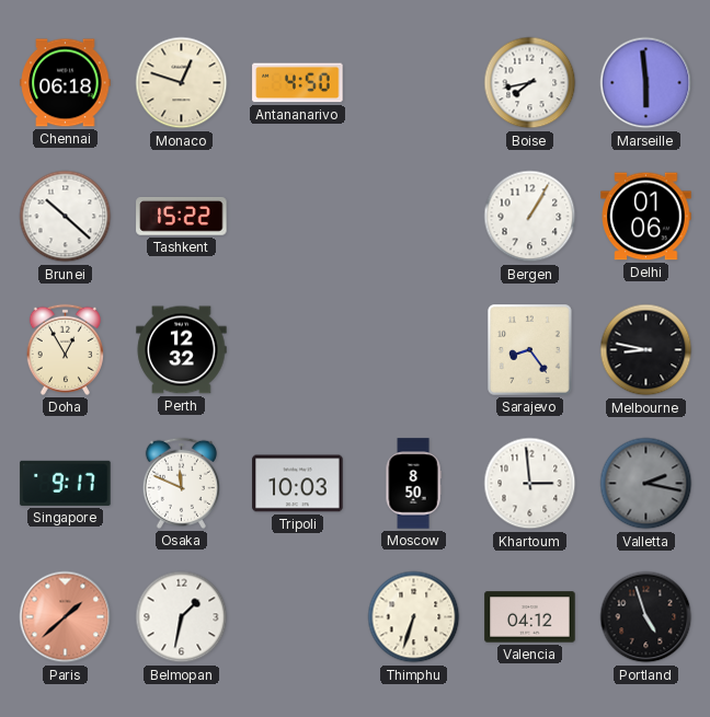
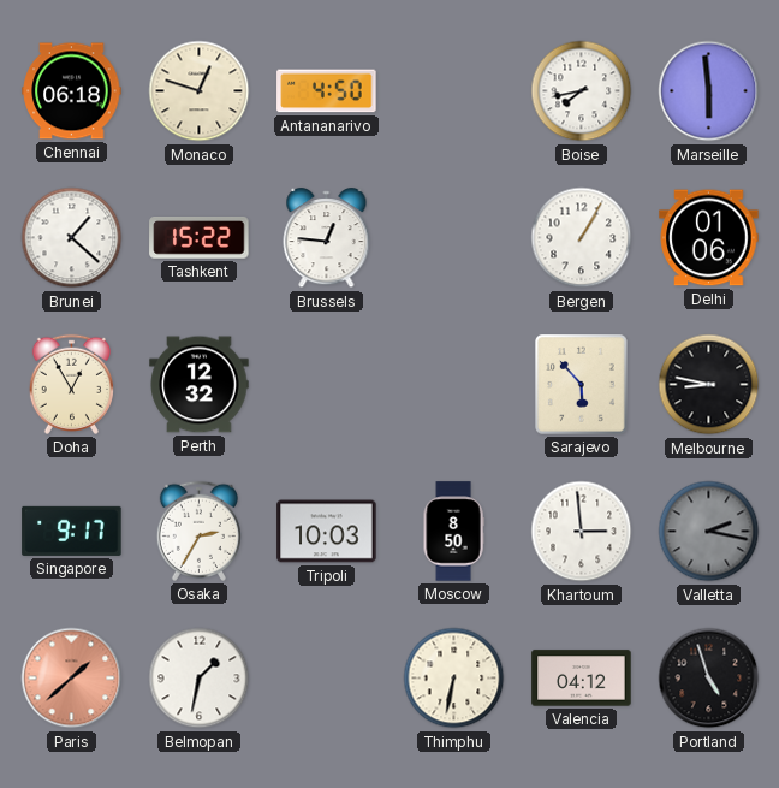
Brunei: 10:22 -> 1:22
Brussels: none -> 12:46
Sarajevo: 8:24 -> 5:53
Osaka: 11:49 -> 2:35
Thimphu: 6:33 -> 6:32
